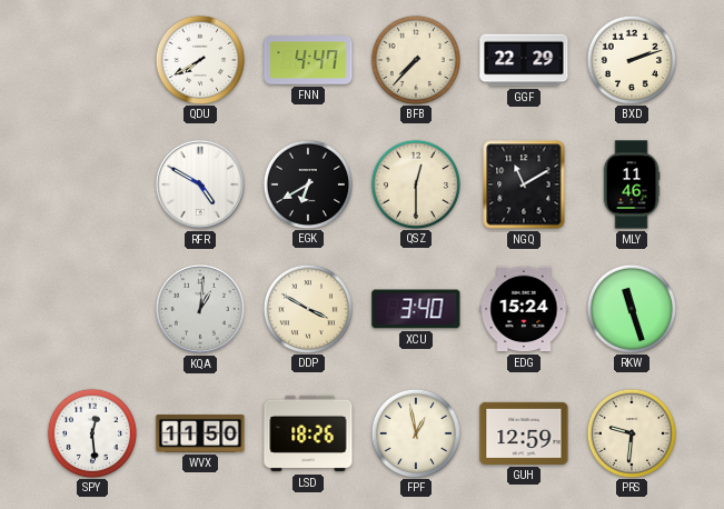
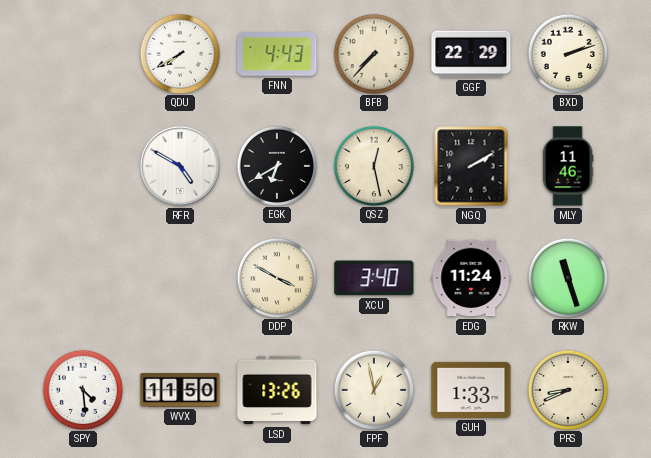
FNN: 4:47 -> 4:43
QSZ: 12:30 -> 12:28
NGQ: 11:10 -> 2:10
KQA: 1:01 -> none
EDG: 15:24 -> 11:24
SPY: 12:29 -> 4:29
LSD: 18:26 -> 13:26
GUH: 12:59 -> 1:33
PRS: 9:31 -> 8:41
